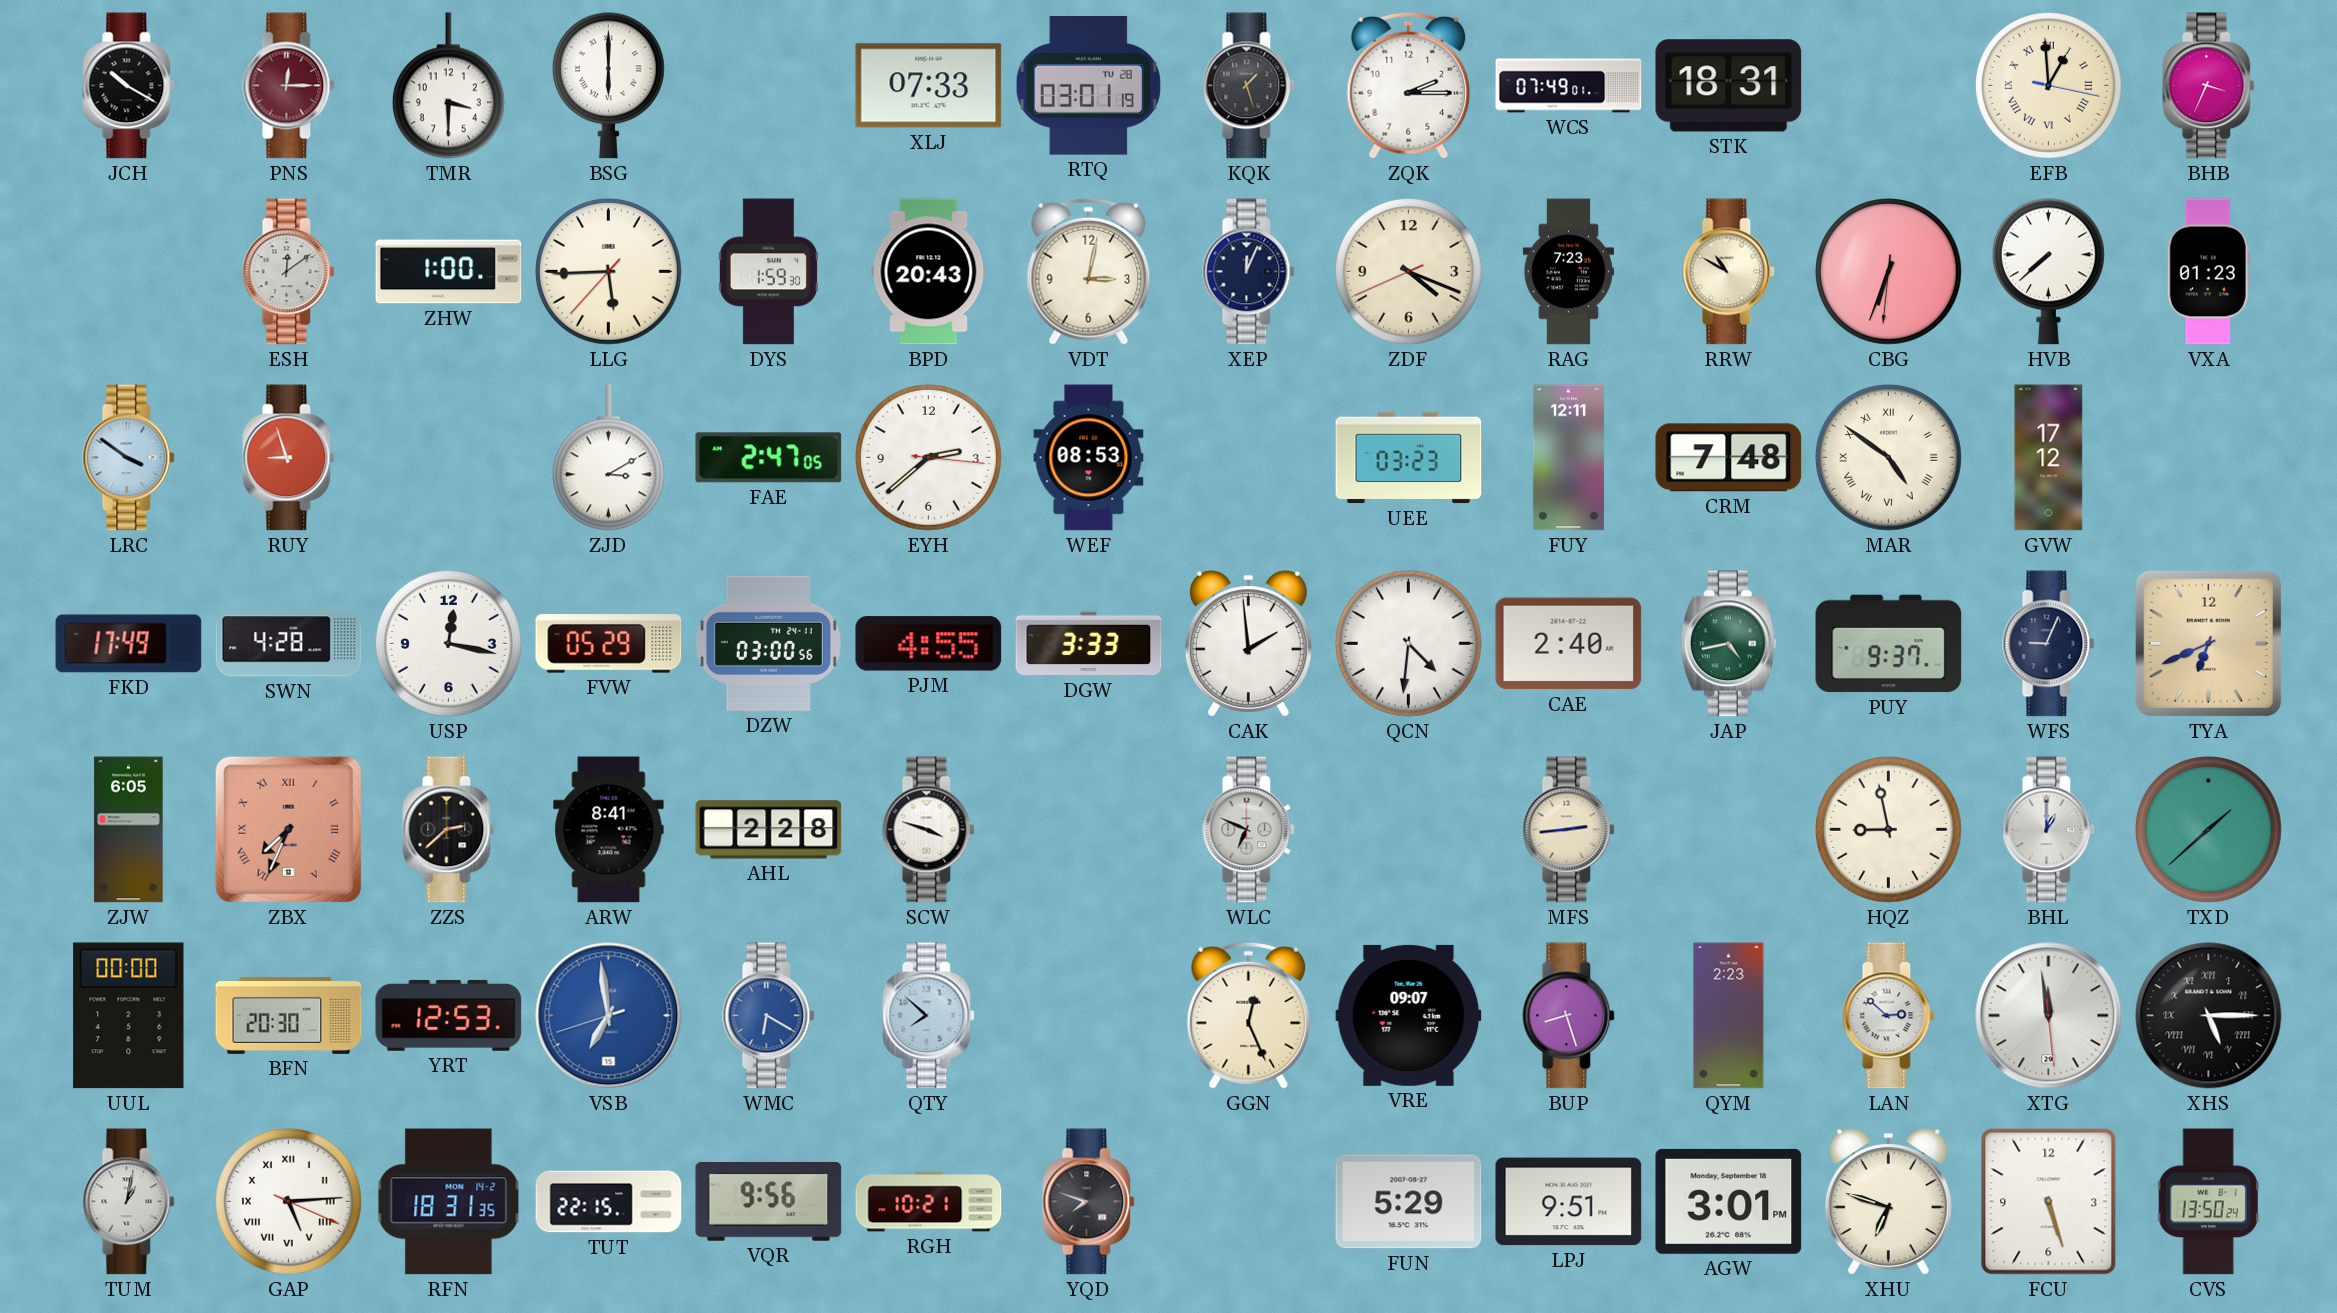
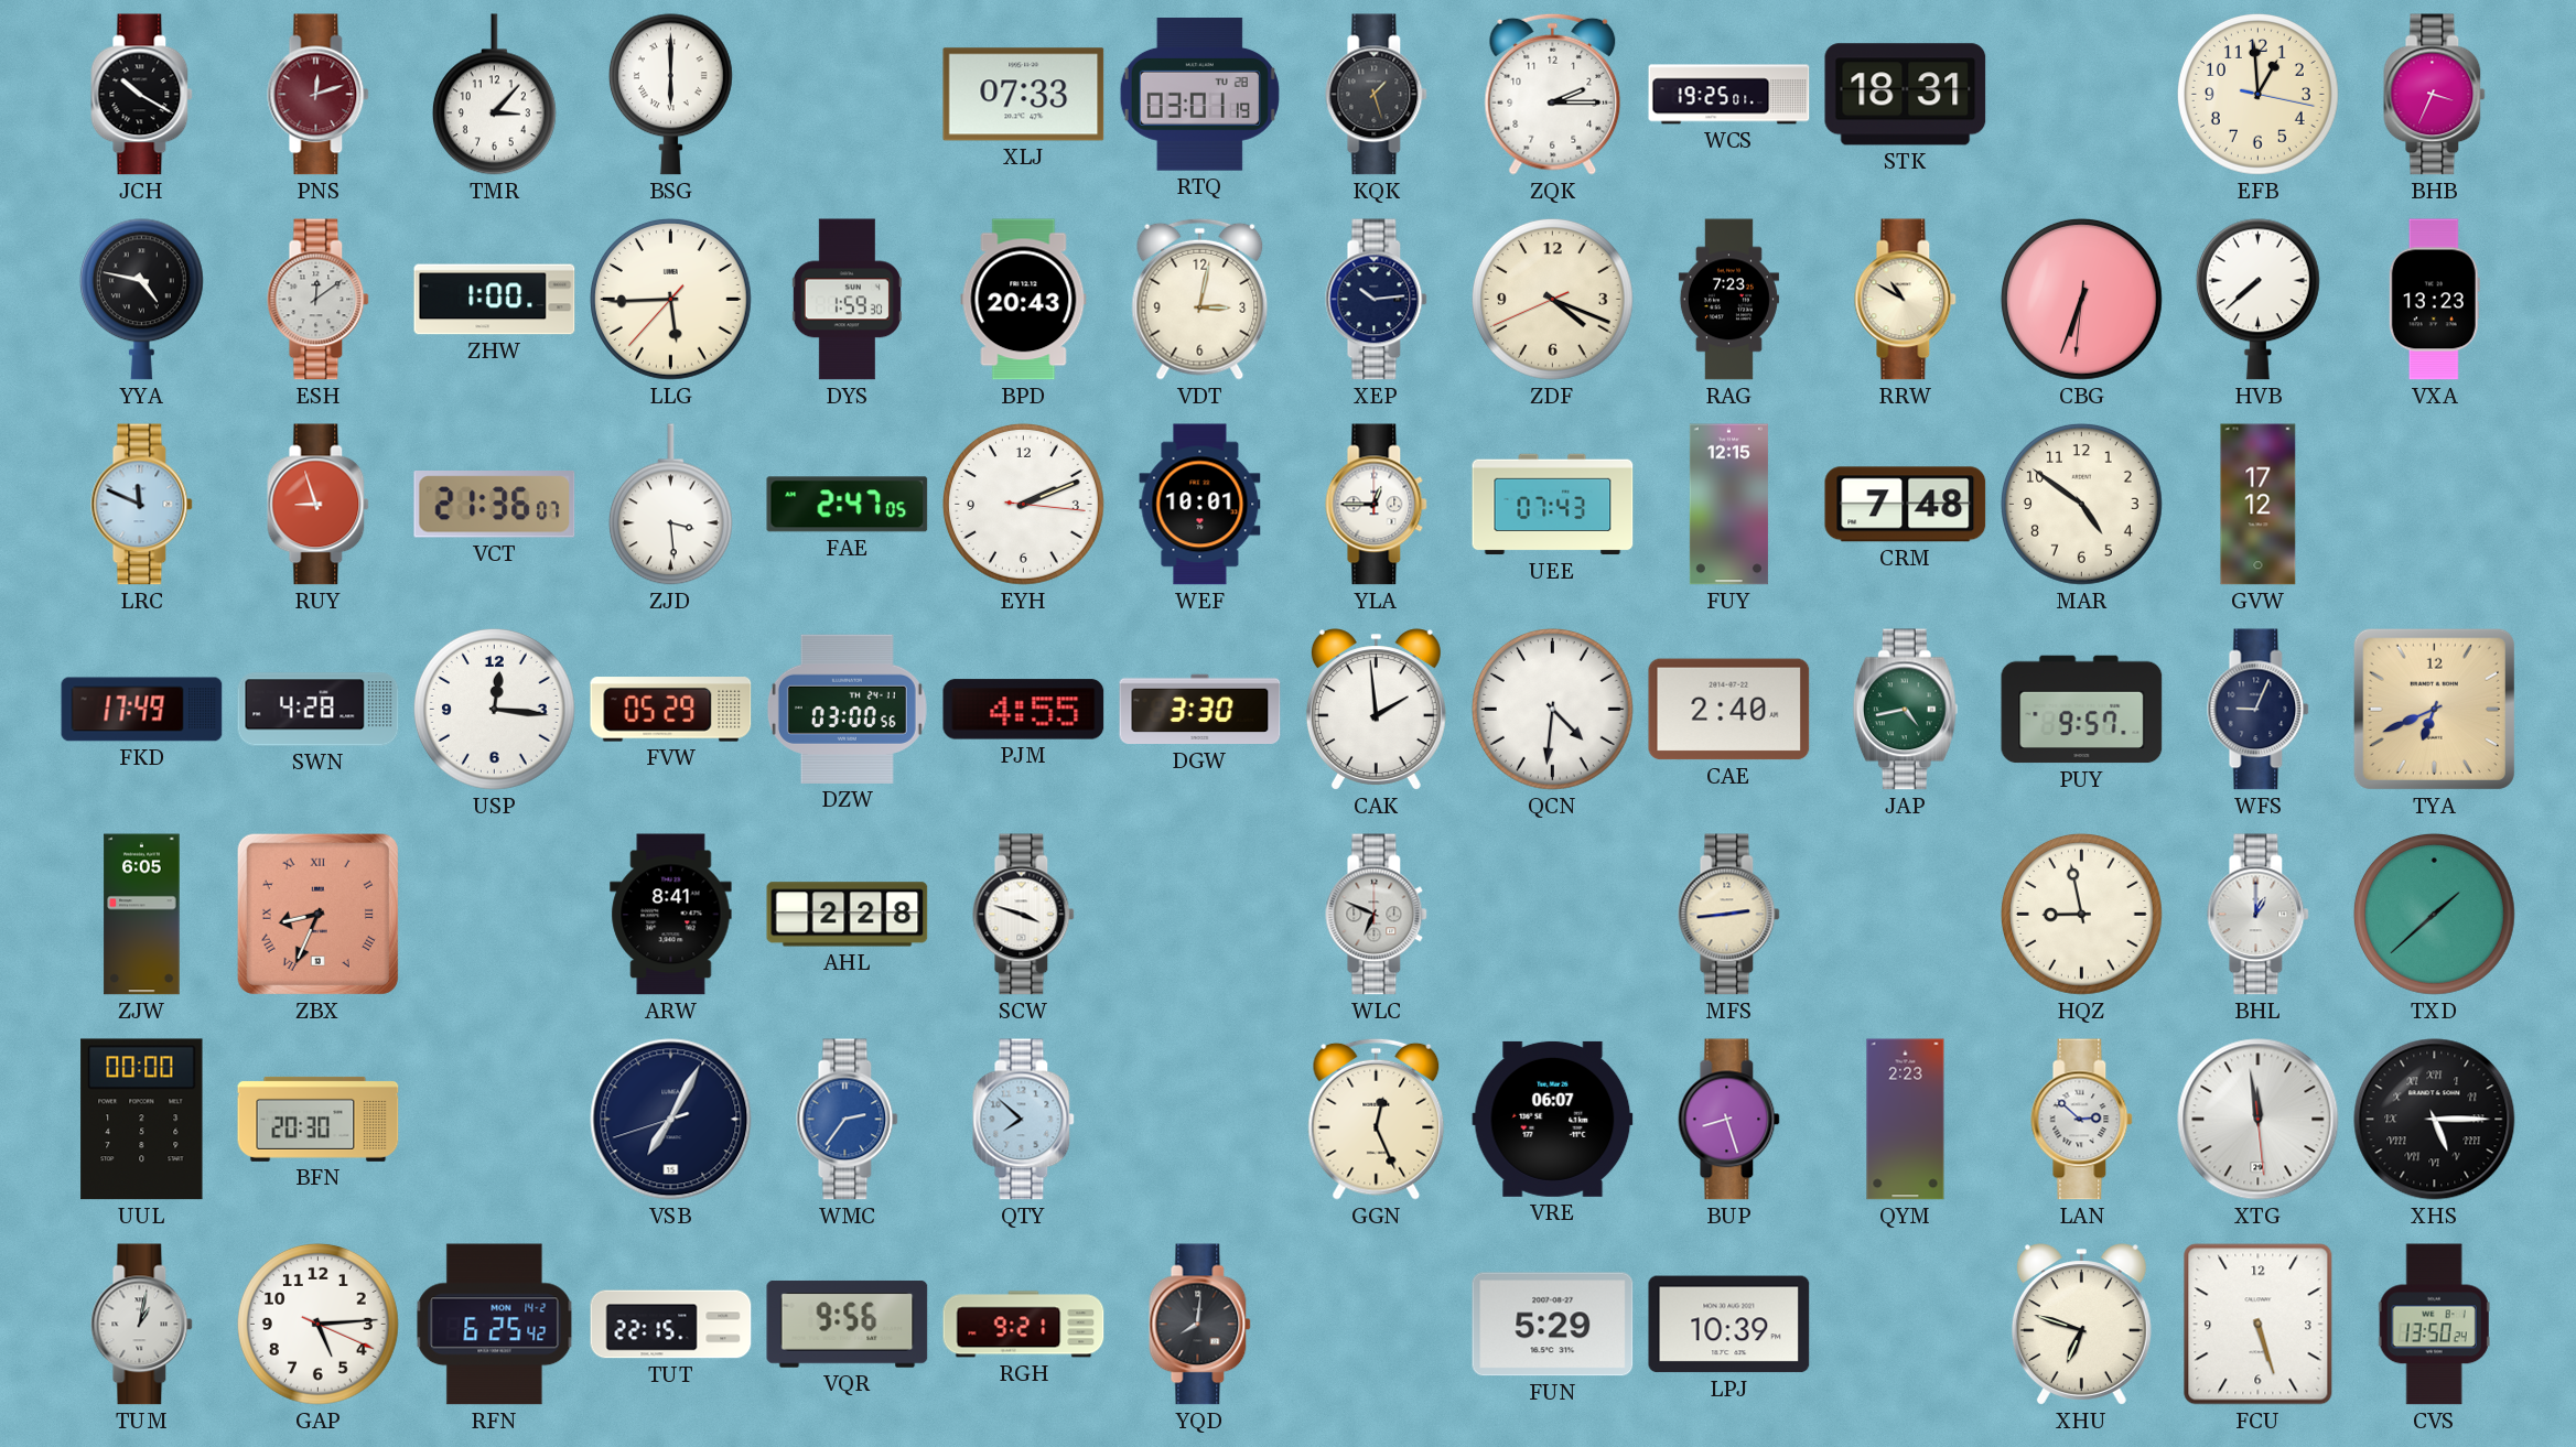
PNS: 12:15 -> 12:12
TMR: 3:30 -> 3:07
WCS: 07:49 -> 19:25
EFB numerals: Roman -> Arabic
YYA: none -> 4:47
XEP: 12:04 -> 10:14
VXA: 01:23 -> 13:23
LRC: 3:51 -> 11:49
VCT: none -> 21:36
ZJD: 3:10 -> 3:29
EYH: 2:38 -> 2:11
WEF: 08:53 -> 10:01
YLA: none -> 12:45
UEE: 03:23 -> 07:43
FUY: 12:11 -> 12:15
MAR numerals: Roman -> Arabic
USP: 12:17 -> 12:16
DGW: 3:33 -> 3:30
PUY: 9:37 -> 9:57
ZBX: 7:34 -> 8:34
ZZS: 2:38 -> none
YRT: 12:53 -> none
VSB: 6:58 -> 7:04
VSB dial: blue -> navy
WMC: 6:20 -> 2:36
VRE: 09:07 -> 06:07
GAP numerals: Roman -> Arabic
RFN: 18:31 -> 6:25
RGH: 10:21 -> 9:21
YQD: 7:48 -> 8:01
LPJ: 9:51 -> 10:39
AGW: 3:01 -> none
